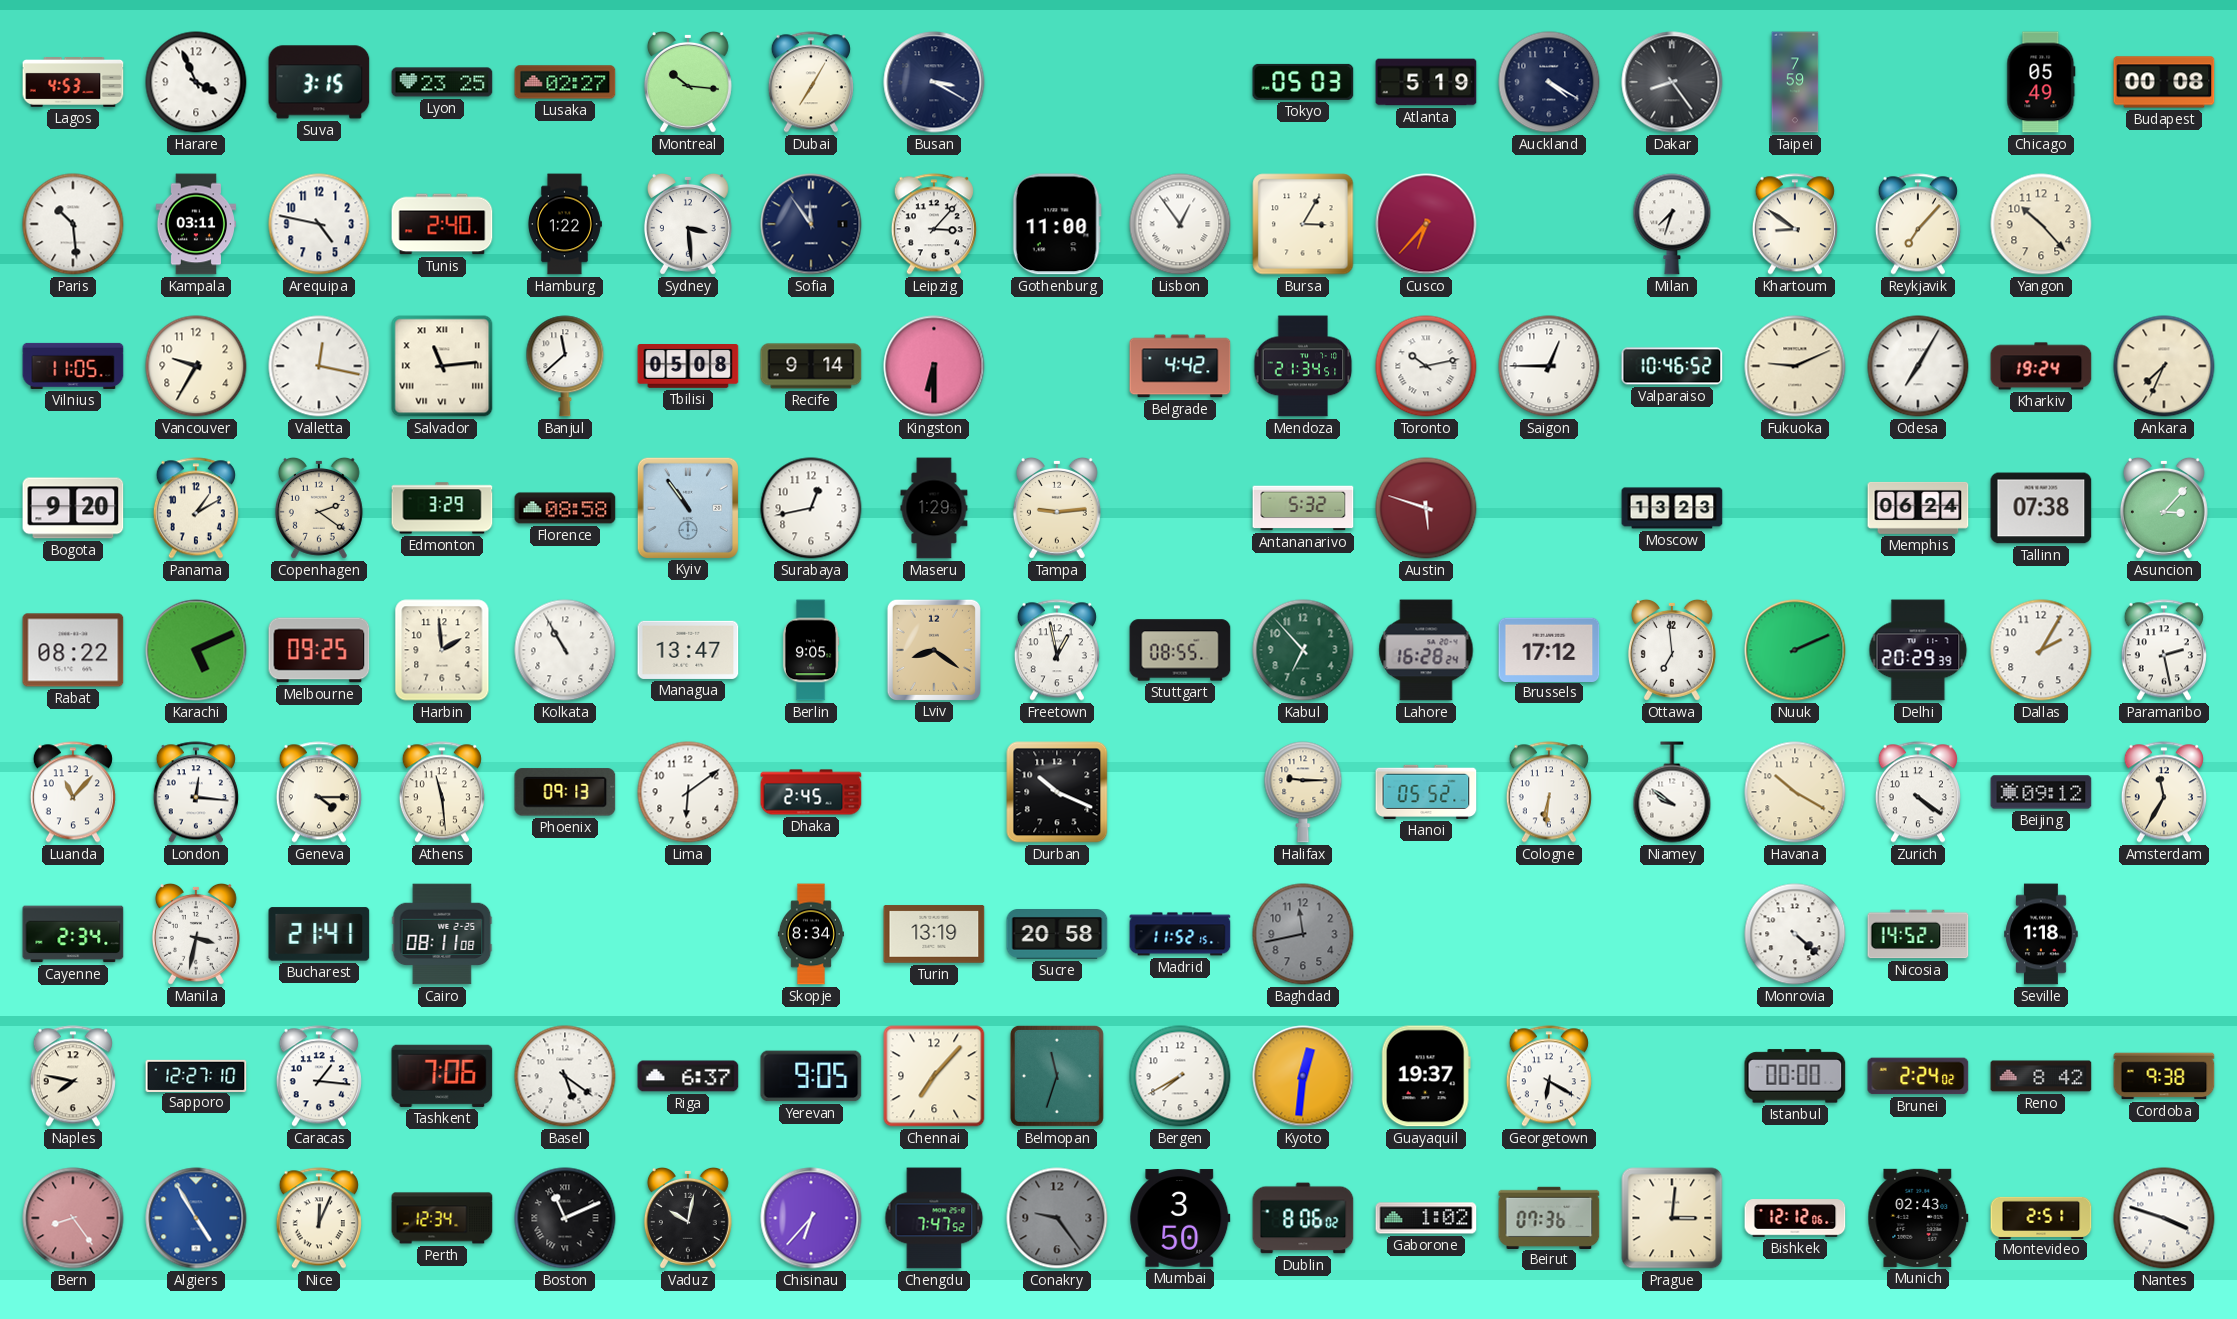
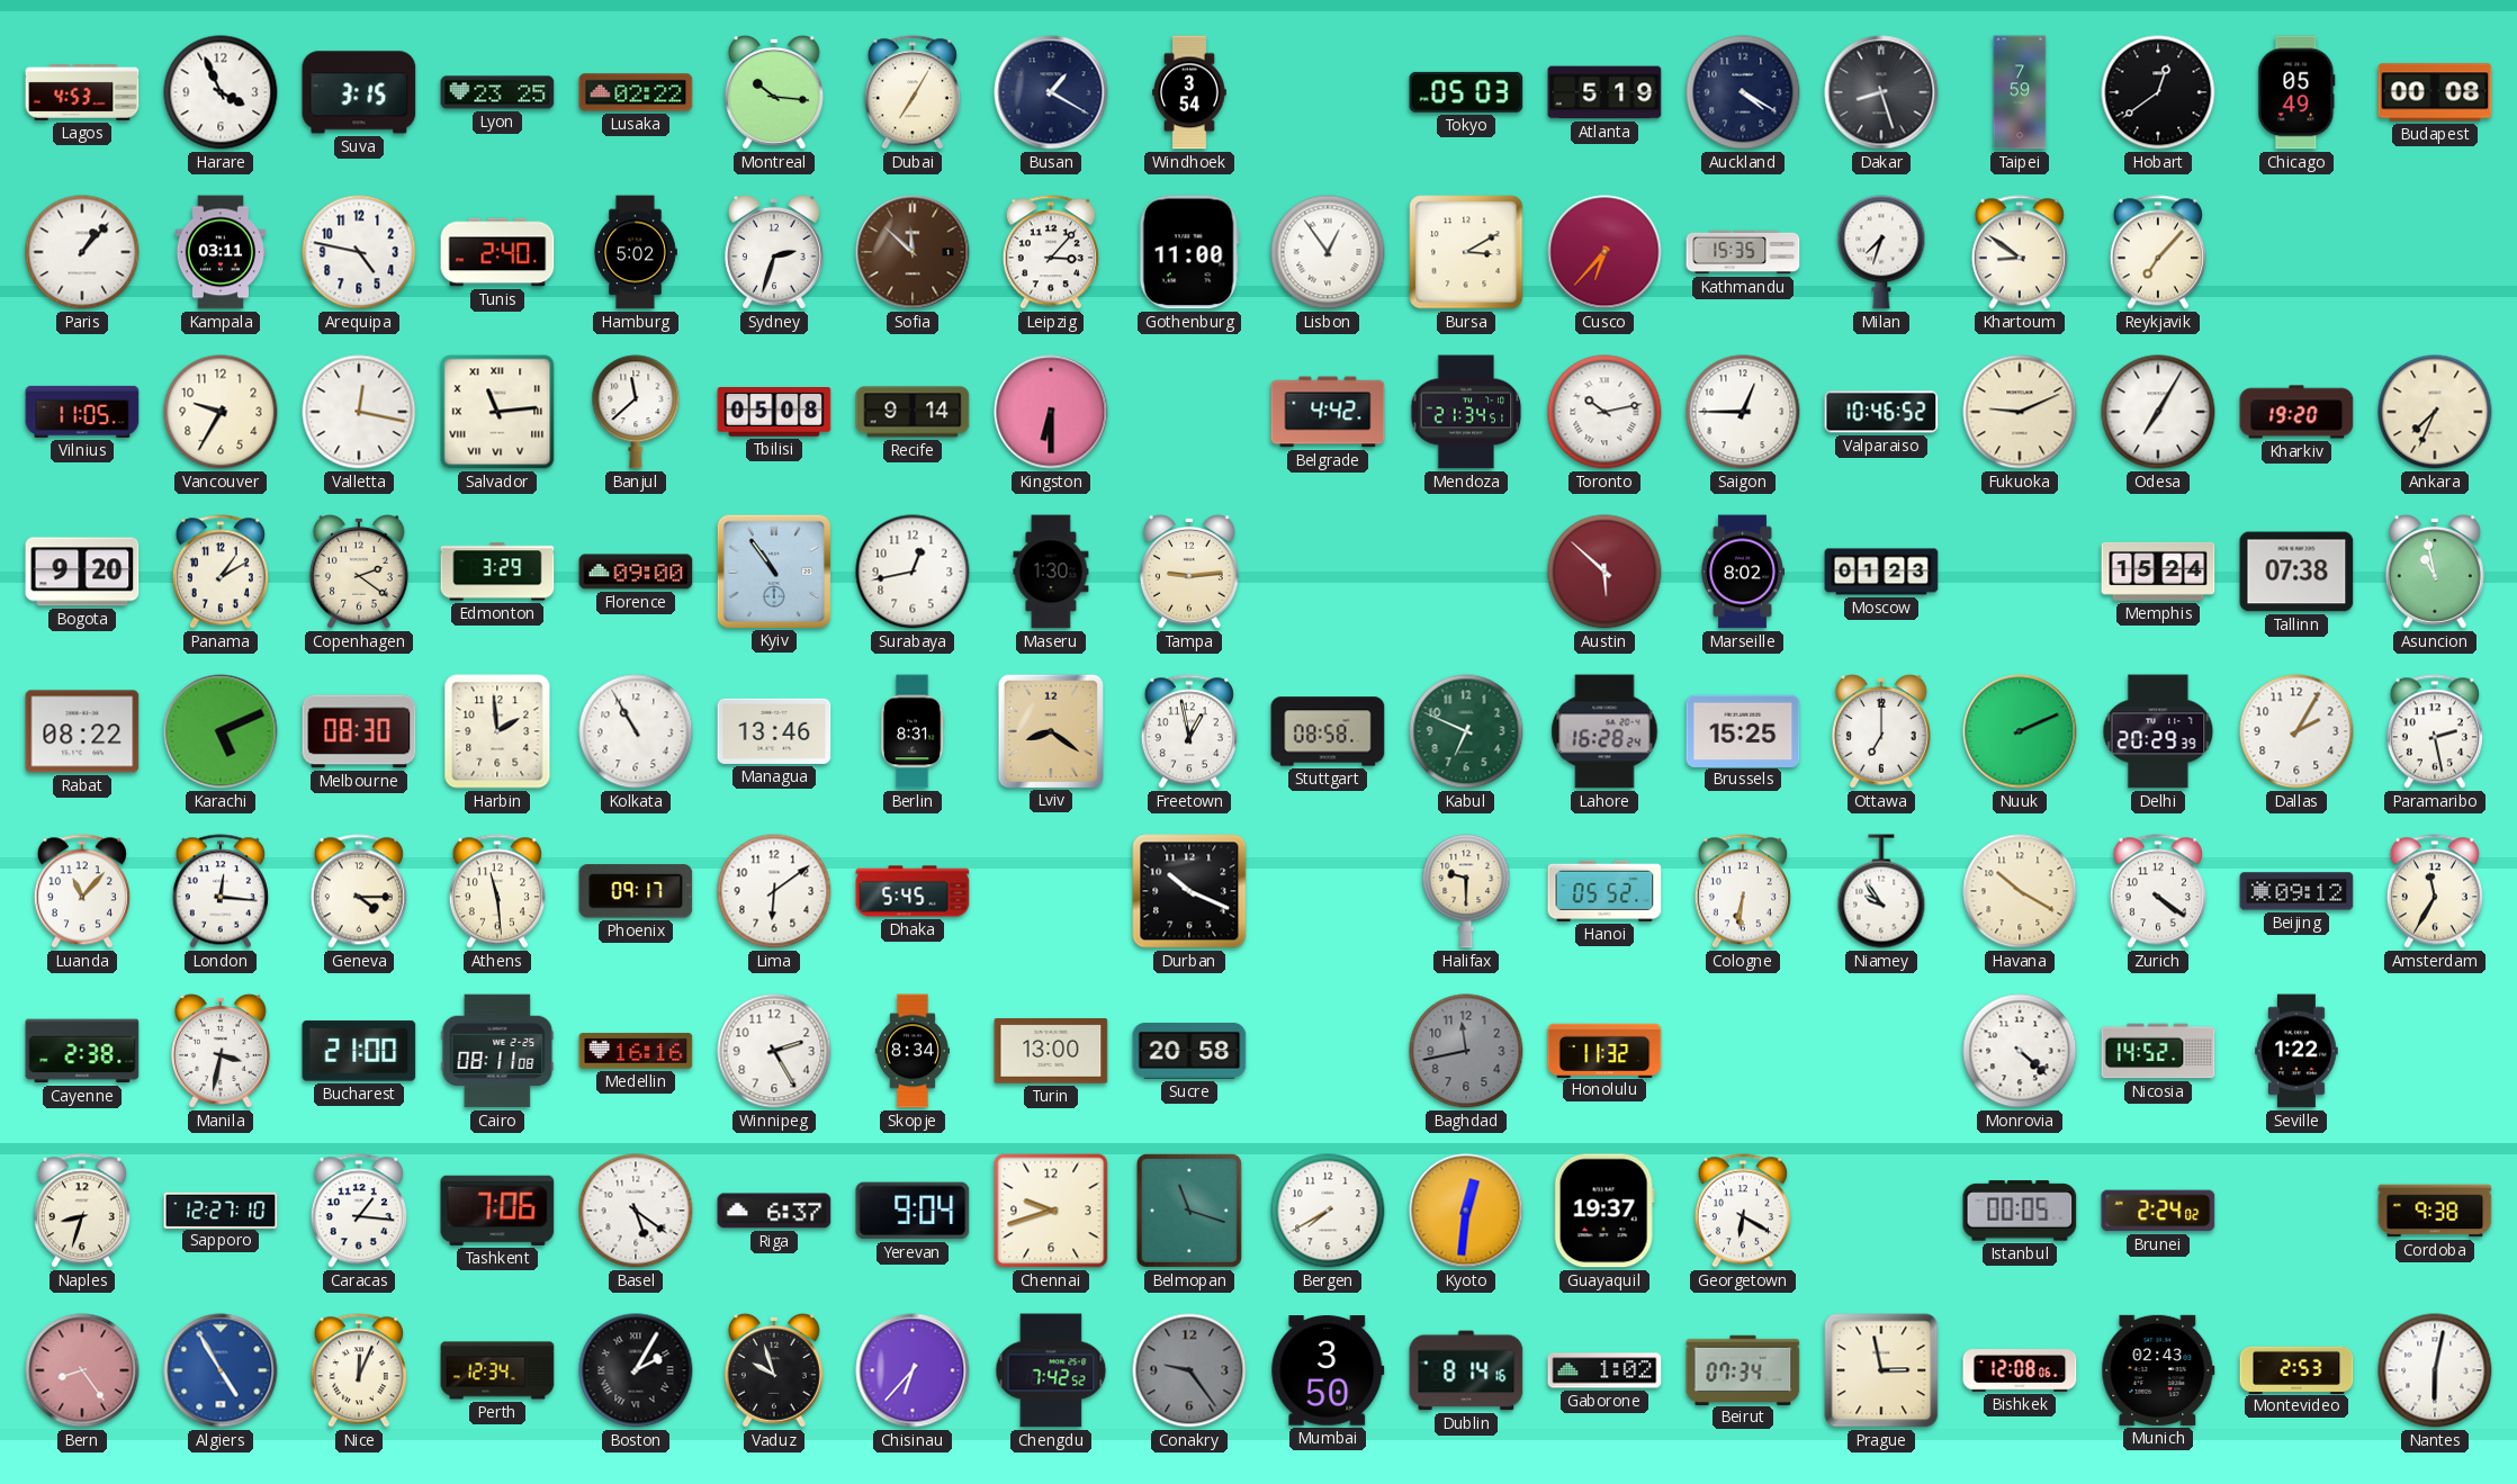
Lusaka: 02:27 -> 02:22
Busan: 3:20 -> 1:20
Windhoek: none -> 3:54
Dakar: 8:24 -> 8:27
Hobart: none -> 12:39
Paris: 10:29 -> 1:07
Hamburg: 1:22 -> 5:02
Sydney: 3:29 -> 2:33
Sofia: 11:54 -> 11:52
Sofia dial: navy -> brown
Bursa: 3:05 -> 3:10
Kathmandu: none -> 15:35
Yangon: 10:23 -> none
Kharkiv: 19:24 -> 19:20
Florence: 08:58 -> 09:00
Maseru: 1:29 -> 1:30
Antananarivo: 5:32 -> none
Austin: 5:48 -> 5:52
Marseille: none -> 8:02
Moscow: 13:23 -> 01:23
Memphis: 06:24 -> 15:24
Asuncion: 3:07 -> 10:58
Melbourne: 09:25 -> 08:30
Managua: 13:47 -> 13:46
Berlin: 9:05 -> 8:31
Stuttgart: 08:55 -> 08:58
Kabul: 6:53 -> 6:49
Brussels: 17:12 -> 15:25
Ottawa: 6:59 -> 7:00
Phoenix: 09:13 -> 09:17
Dhaka: 2:45 -> 5:45
Halifax: 9:15 -> 9:30
Niamey: 9:51 -> 9:54
Cayenne: 2:34 -> 2:38
Bucharest: 21:41 -> 21:00
Medellin: none -> 16:16
Winnipeg: none -> 2:25
Turin: 13:19 -> 13:00
Madrid: 11:52 -> none
Honolulu: none -> 11:32
Seville: 1:18 -> 1:22
Naples: 7:47 -> 8:33
Yerevan: 9:05 -> 9:04
Chennai: 7:07 -> 9:42
Belmopan: 11:33 -> 11:18
Istanbul: 00:00 -> 00:05
Reno: 8:42 -> none
Boston: 11:11 -> 2:05
Vaduz: 10:02 -> 9:57
Chengdu: 7:47 -> 7:42
Dublin: 8:06 -> 8:14
Beirut: 07:36 -> 07:34
Prague: 3:01 -> 2:58
Bishkek: 12:12 -> 12:08
Montevideo: 2:51 -> 2:53
Nantes: 3:48 -> 6:02
